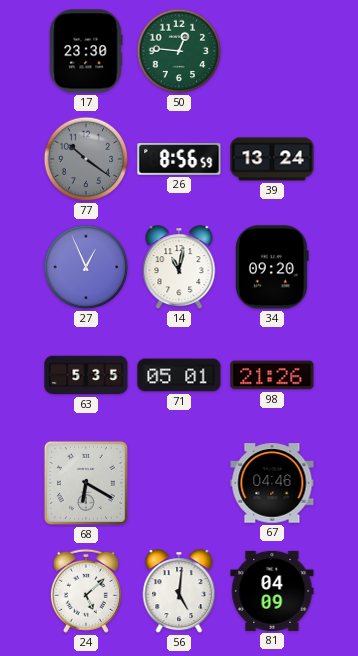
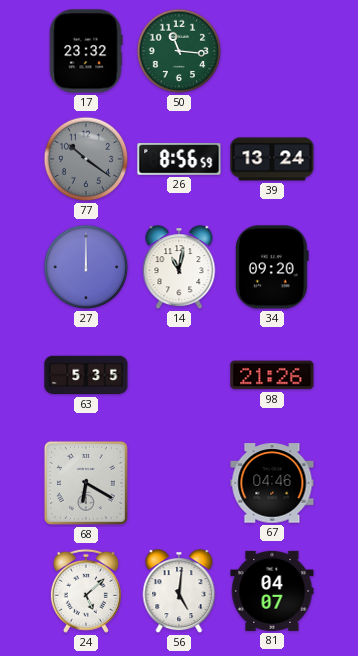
17: 23:30 -> 23:32
50: 12:46 -> 11:16
27: 12:56 -> 12:00
71: 05:01 -> none
81: 04:09 -> 04:07
